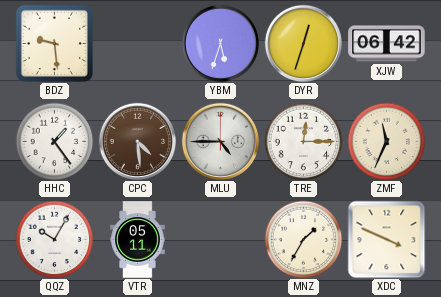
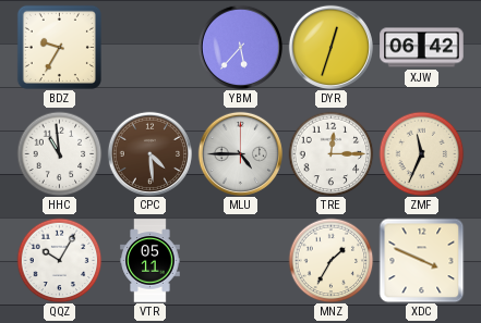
BDZ: 9:29 -> 9:35
YBM: 5:33 -> 5:37
HHC: 1:24 -> 10:59
